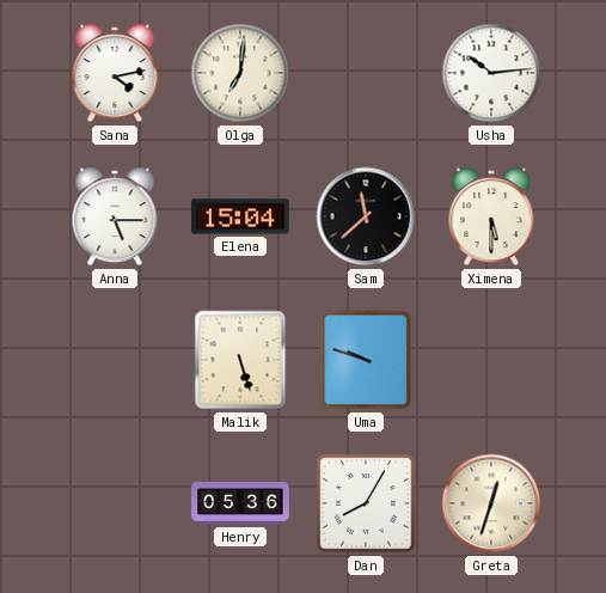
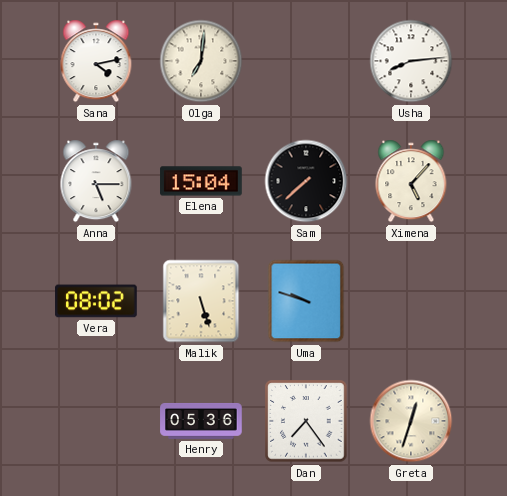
Usha: 10:14 -> 8:14
Sam: 11:38 -> 7:38
Ximena: 5:30 -> 5:07
Vera: none -> 08:02
Dan: 8:05 -> 7:24
